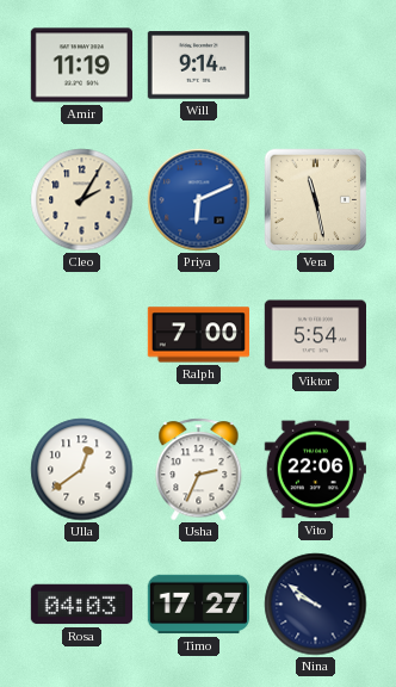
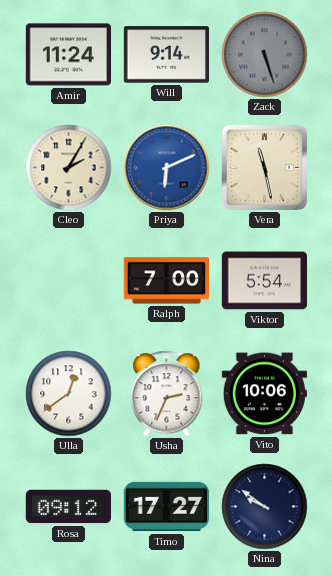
Amir: 11:19 -> 11:24
Zack: none -> 5:27
Vito: 22:06 -> 10:06
Rosa: 04:03 -> 09:12
